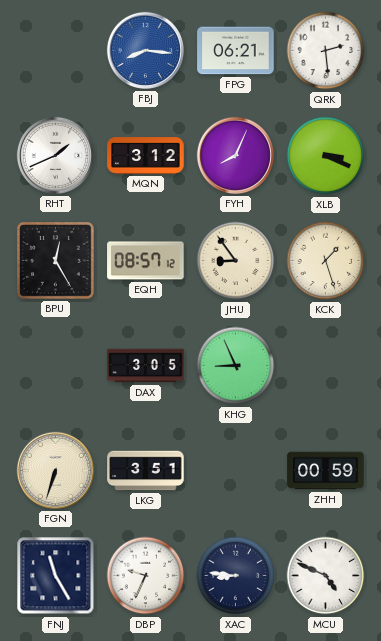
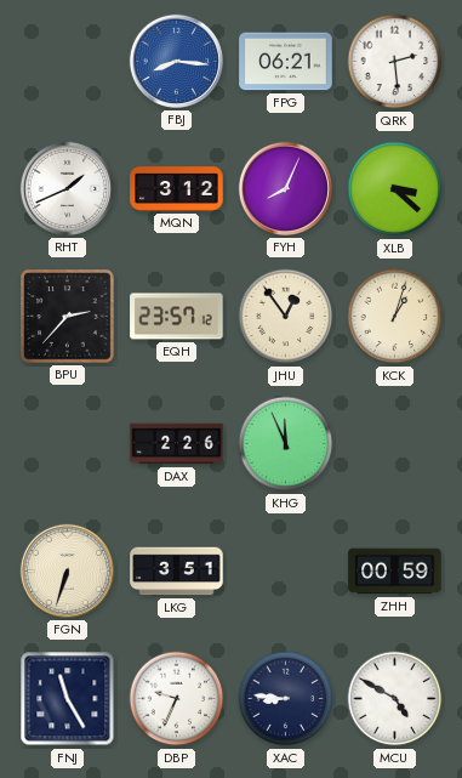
XLB: 3:19 -> 3:22
BPU: 12:25 -> 2:37
EQH: 08:57 -> 23:57
JHU: 8:54 -> 12:54
KCK: 1:27 -> 1:03
DAX: 3:05 -> 2:26
KHG: 8:56 -> 11:56
MCU: 4:49 -> 4:50
